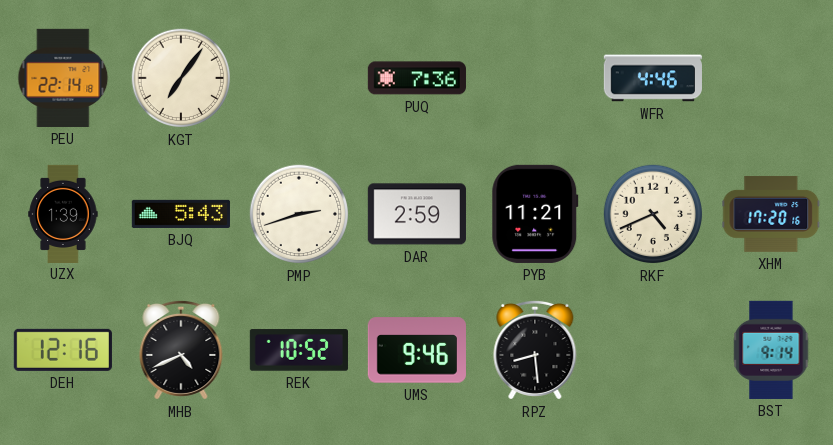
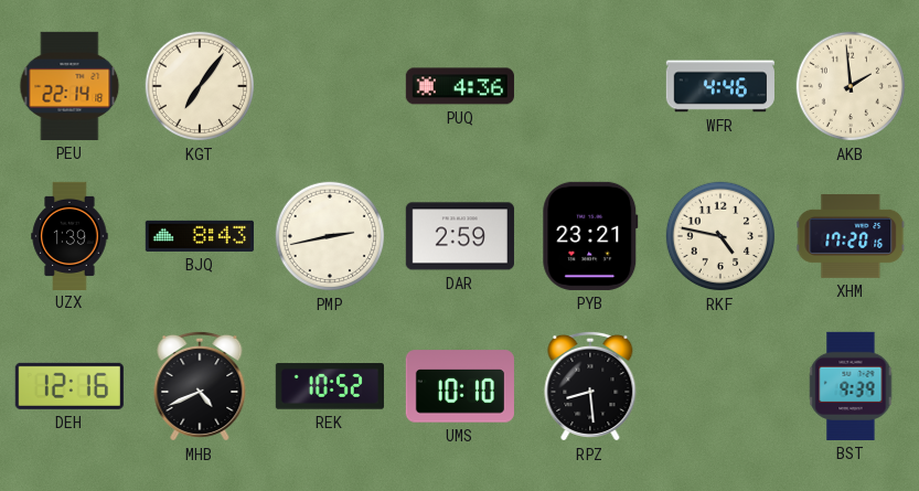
PUQ: 7:36 -> 4:36
AKB: none -> 1:59
BJQ: 5:43 -> 8:43
PMP: 2:42 -> 2:43
PYB: 11:21 -> 23:21
RKF: 4:41 -> 4:47
UMS: 9:46 -> 10:10
BST: 9:14 -> 9:39
